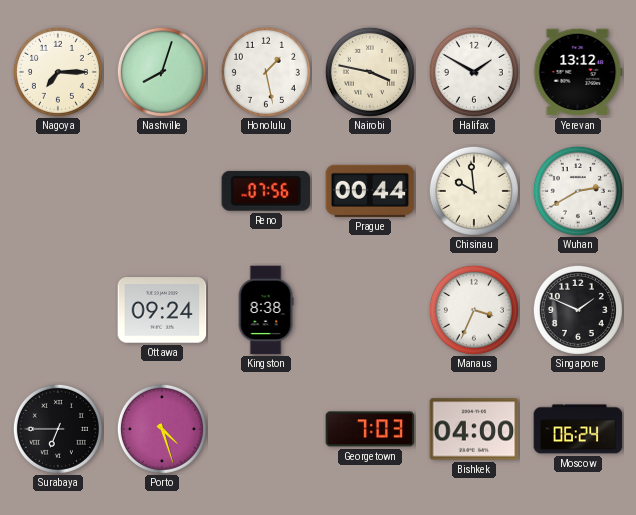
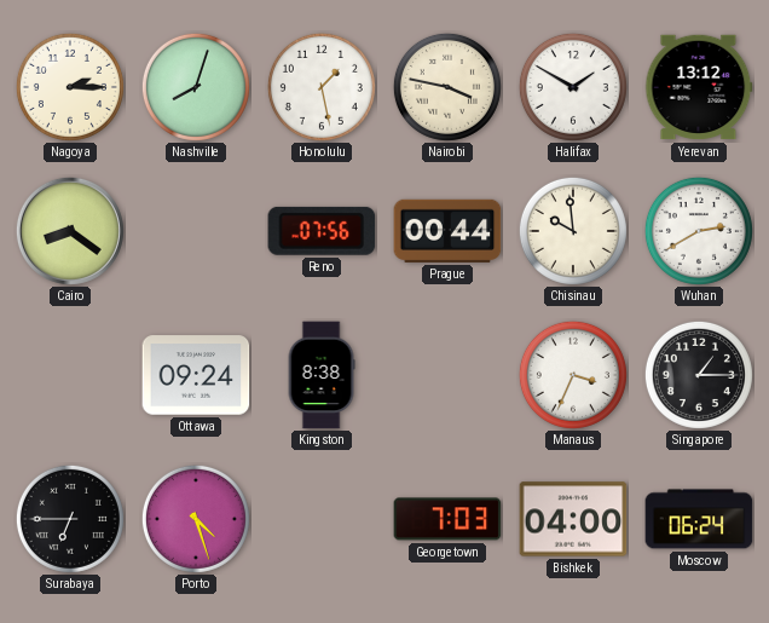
Nagoya: 7:15 -> 2:15
Cairo: none -> 8:21
Singapore: 1:49 -> 1:15
